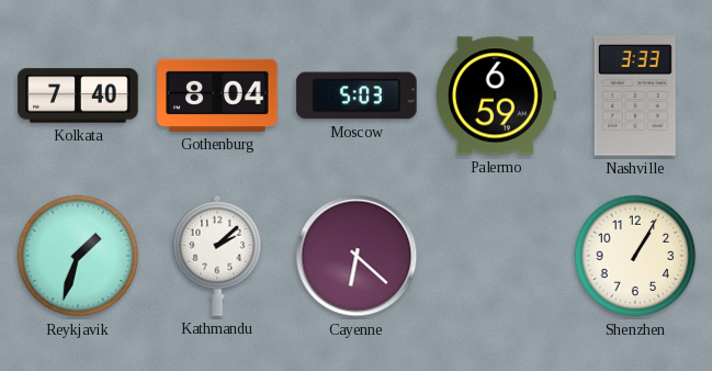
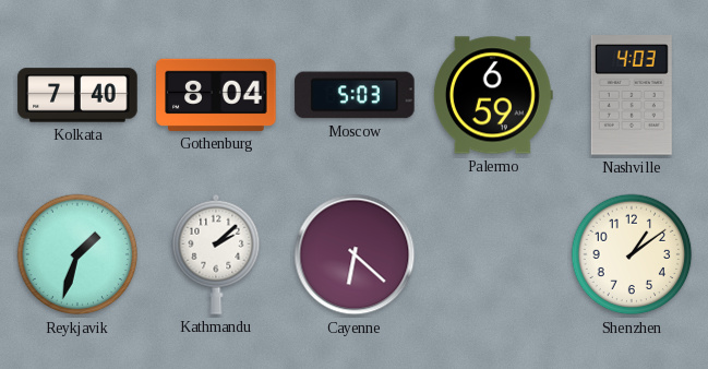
Nashville: 3:33 -> 4:03
Shenzhen: 1:05 -> 1:09
